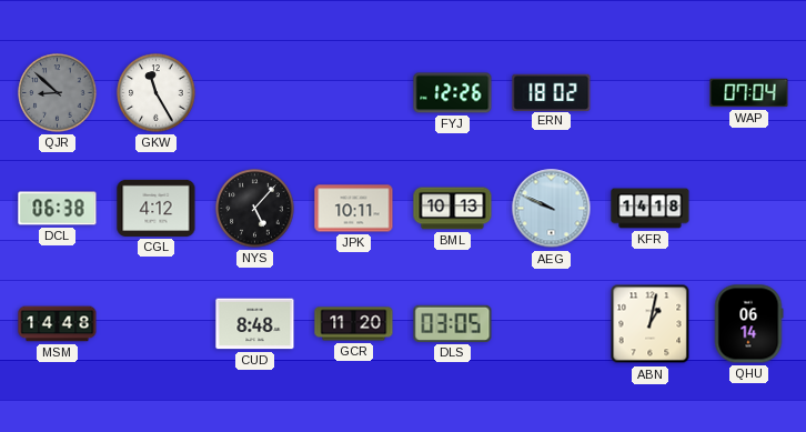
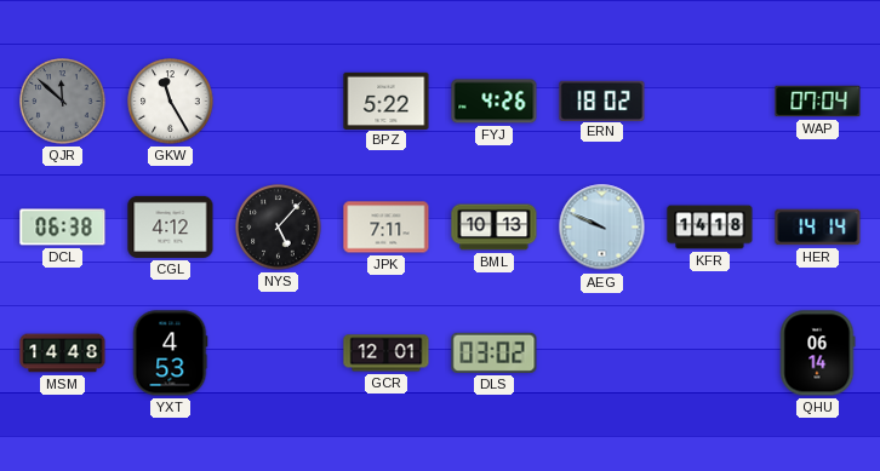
QJR: 8:52 -> 11:52
BPZ: none -> 5:22
FYJ: 12:26 -> 4:26
JPK: 10:11 -> 7:11
HER: none -> 14:14
YXT: none -> 4:53
CUD: 8:48 -> none
GCR: 11:20 -> 12:01
DLS: 03:05 -> 03:02
ABN: 1:02 -> none
